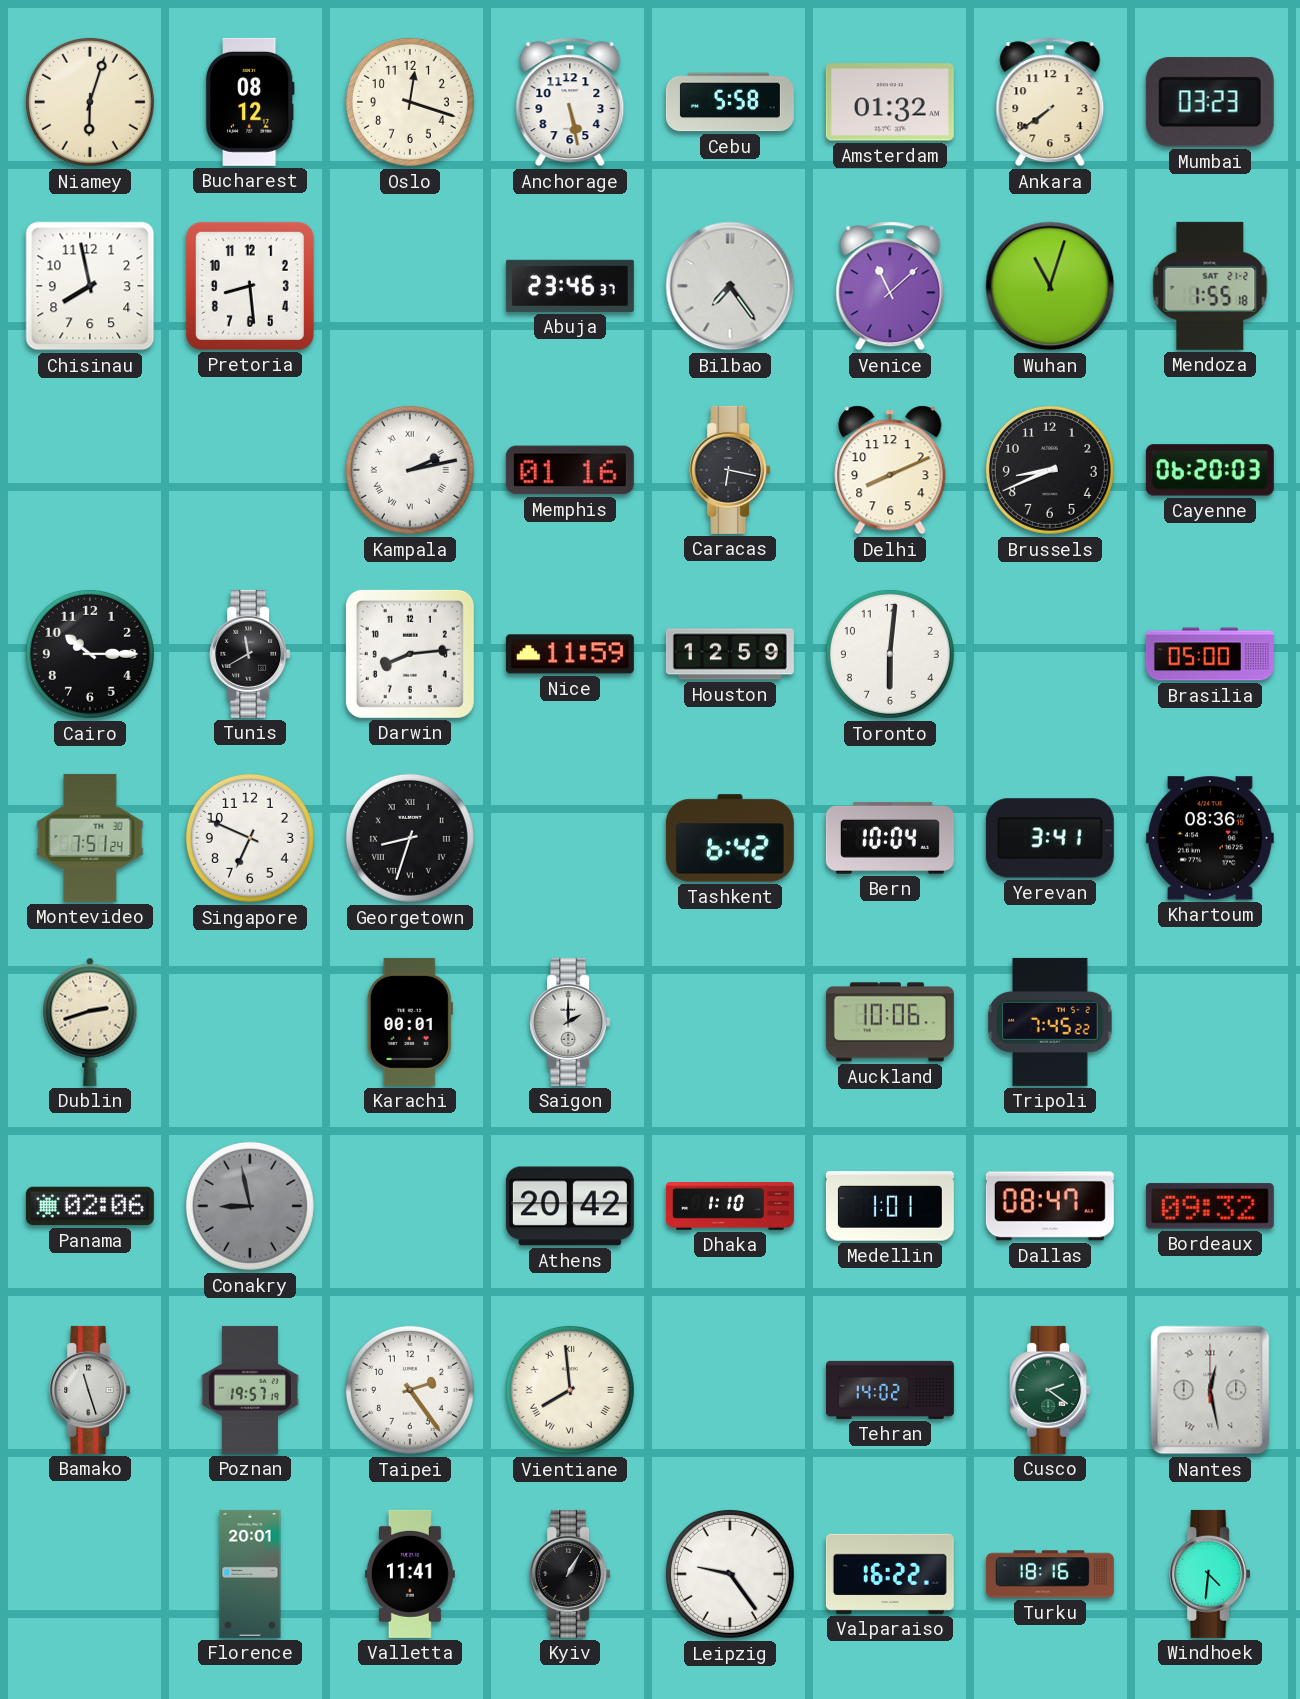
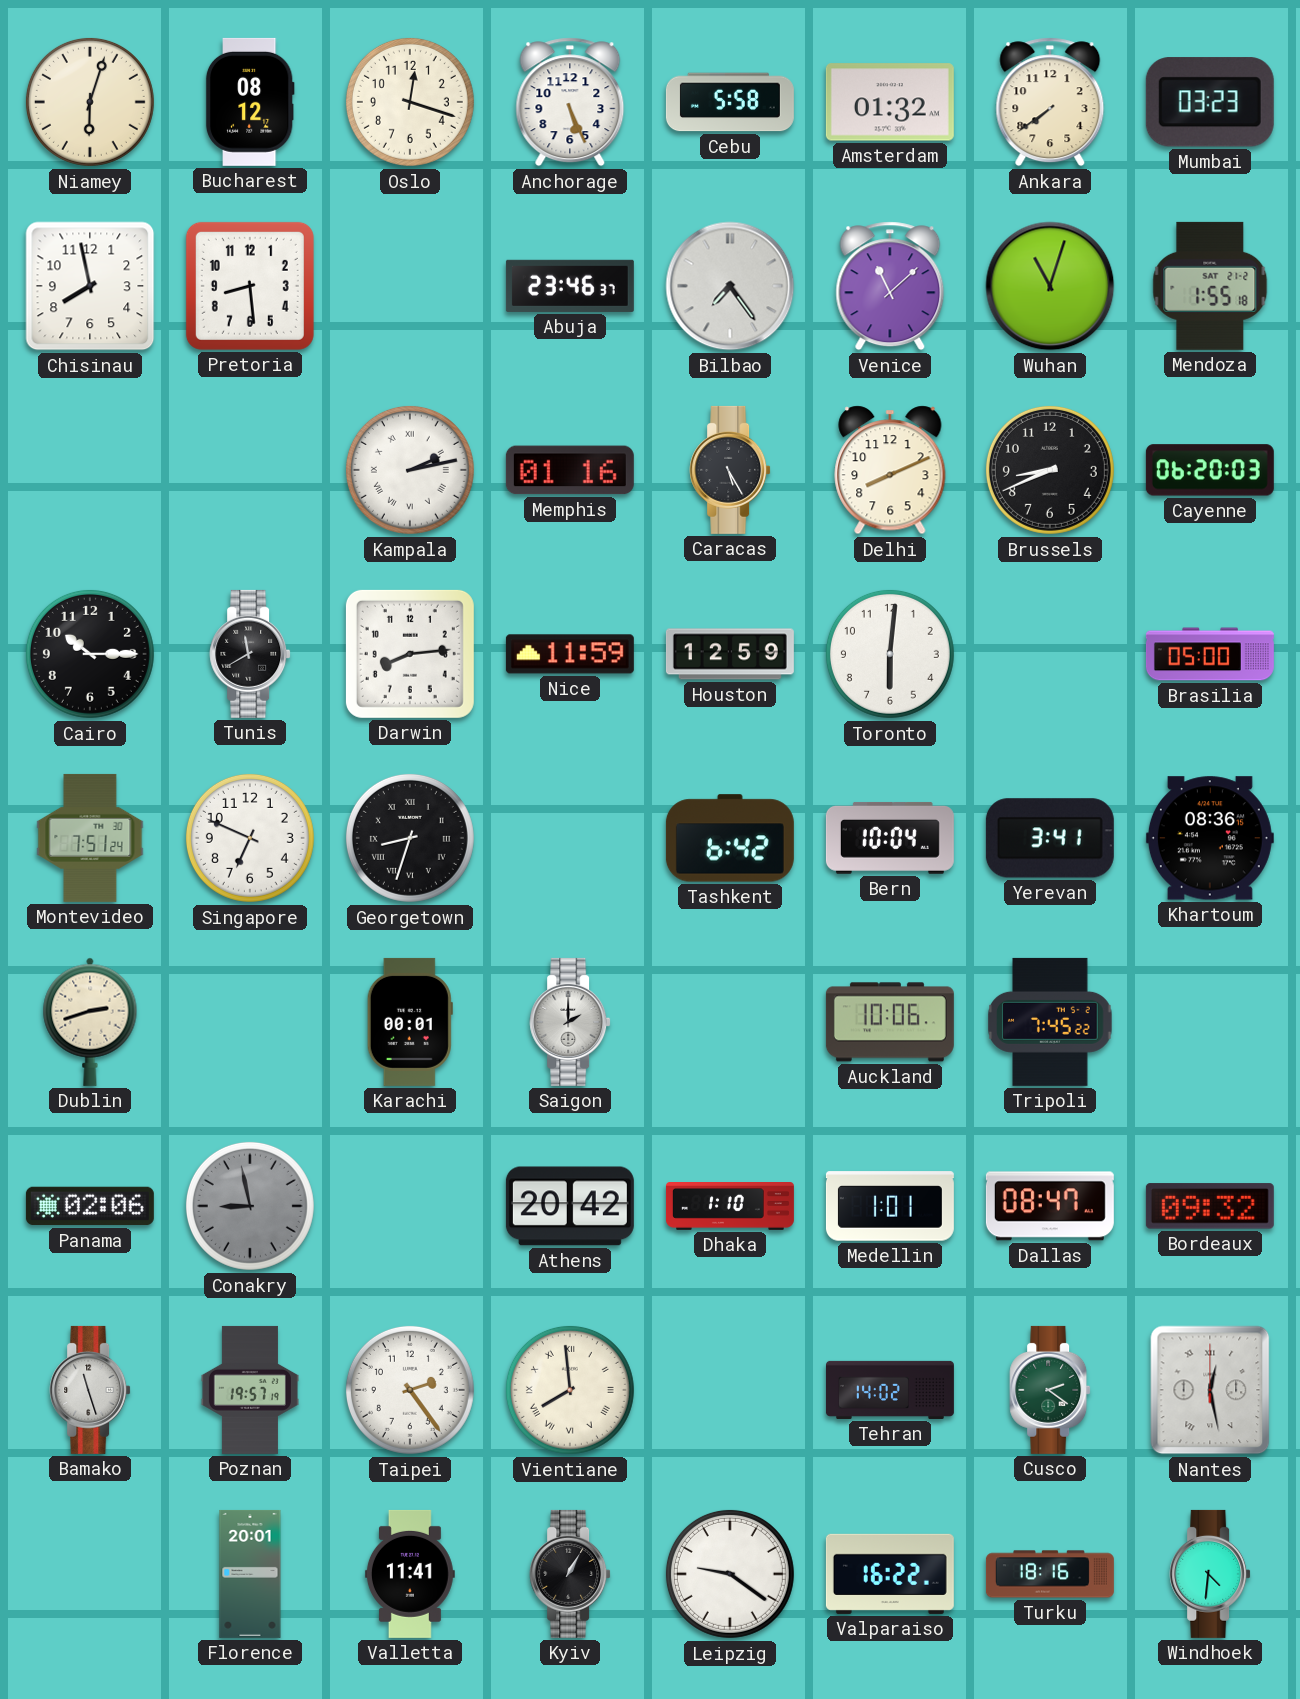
Anchorage: 5:28 -> 5:26
Caracas: 6:17 -> 5:25
Leipzig: 9:24 -> 9:21
